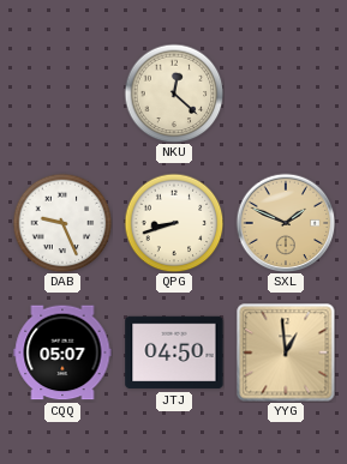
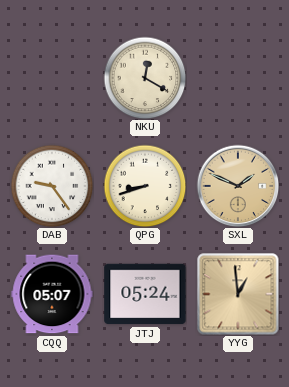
NKU: 12:22 -> 12:20
DAB: 9:26 -> 9:24
JTJ: 04:50 -> 05:24
